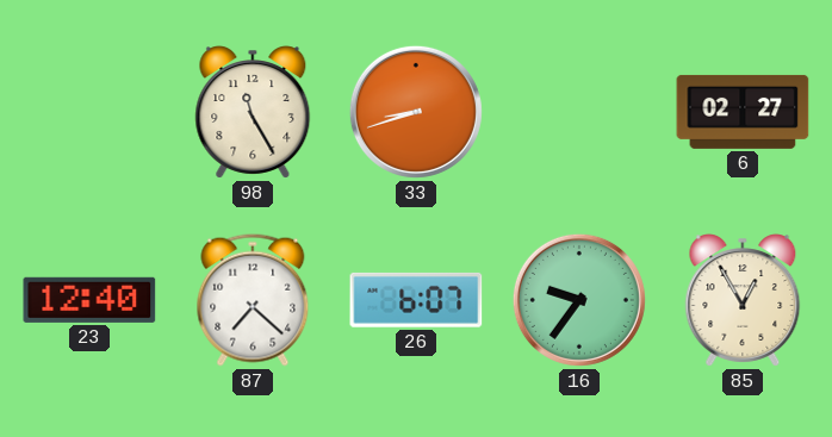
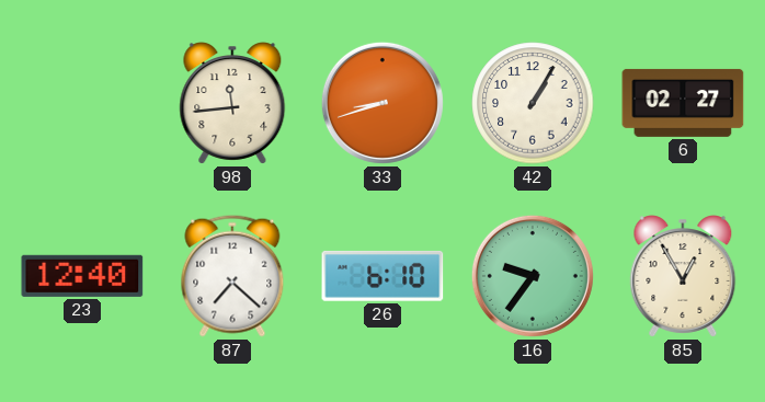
98: 11:25 -> 11:44
42: none -> 1:05
26: 6:07 -> 6:10
